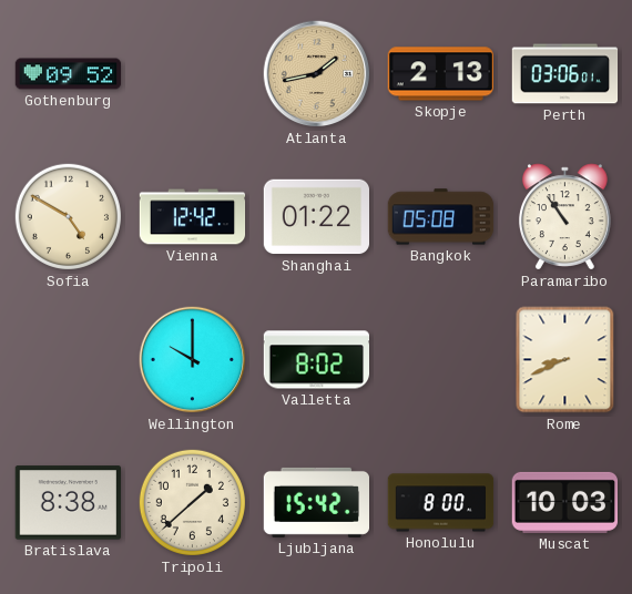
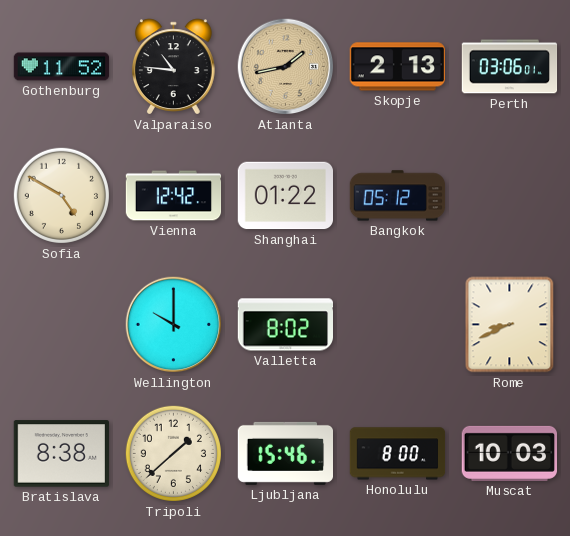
Gothenburg: 09:52 -> 11:52
Valparaiso: none -> 10:46
Bangkok: 05:08 -> 05:12
Paramaribo: 10:54 -> none
Ljubljana: 15:42 -> 15:46
